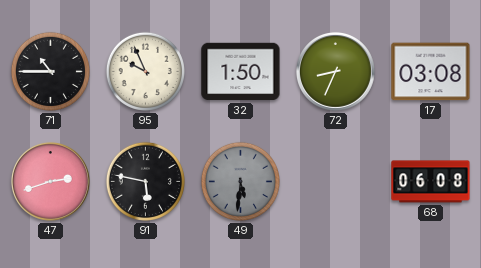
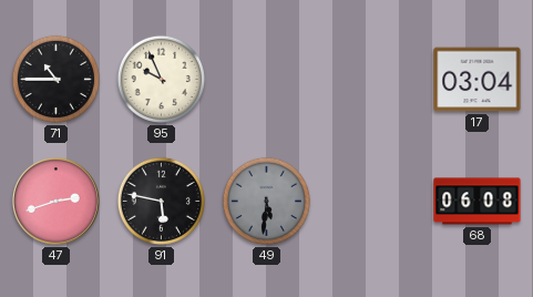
32: 1:50 -> none
72: 8:34 -> none
17: 03:08 -> 03:04
